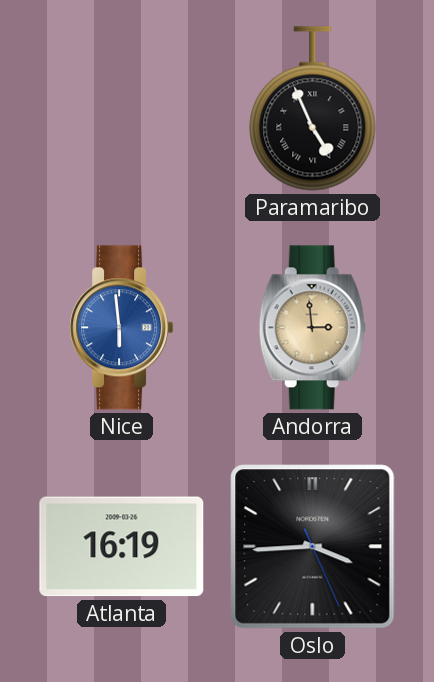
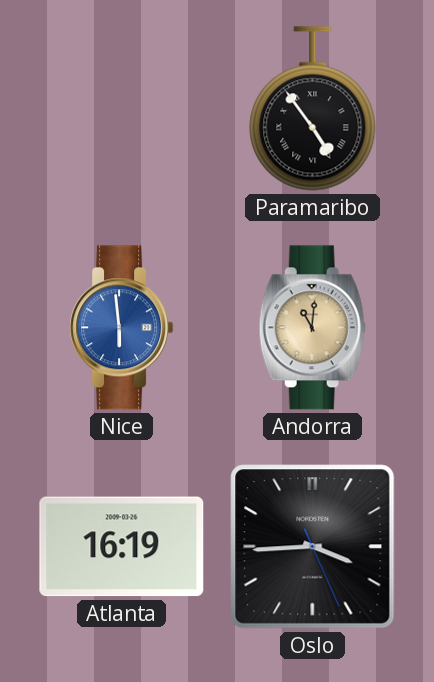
Paramaribo: 4:56 -> 4:54
Andorra: 2:59 -> 11:01
